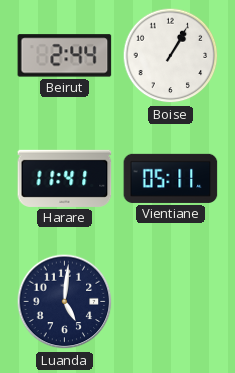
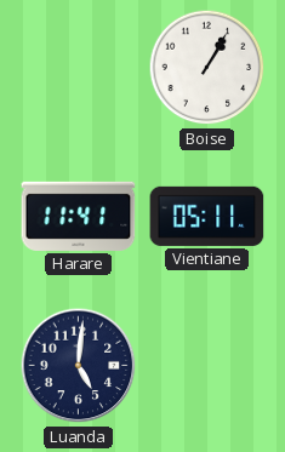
Beirut: 2:44 -> none
